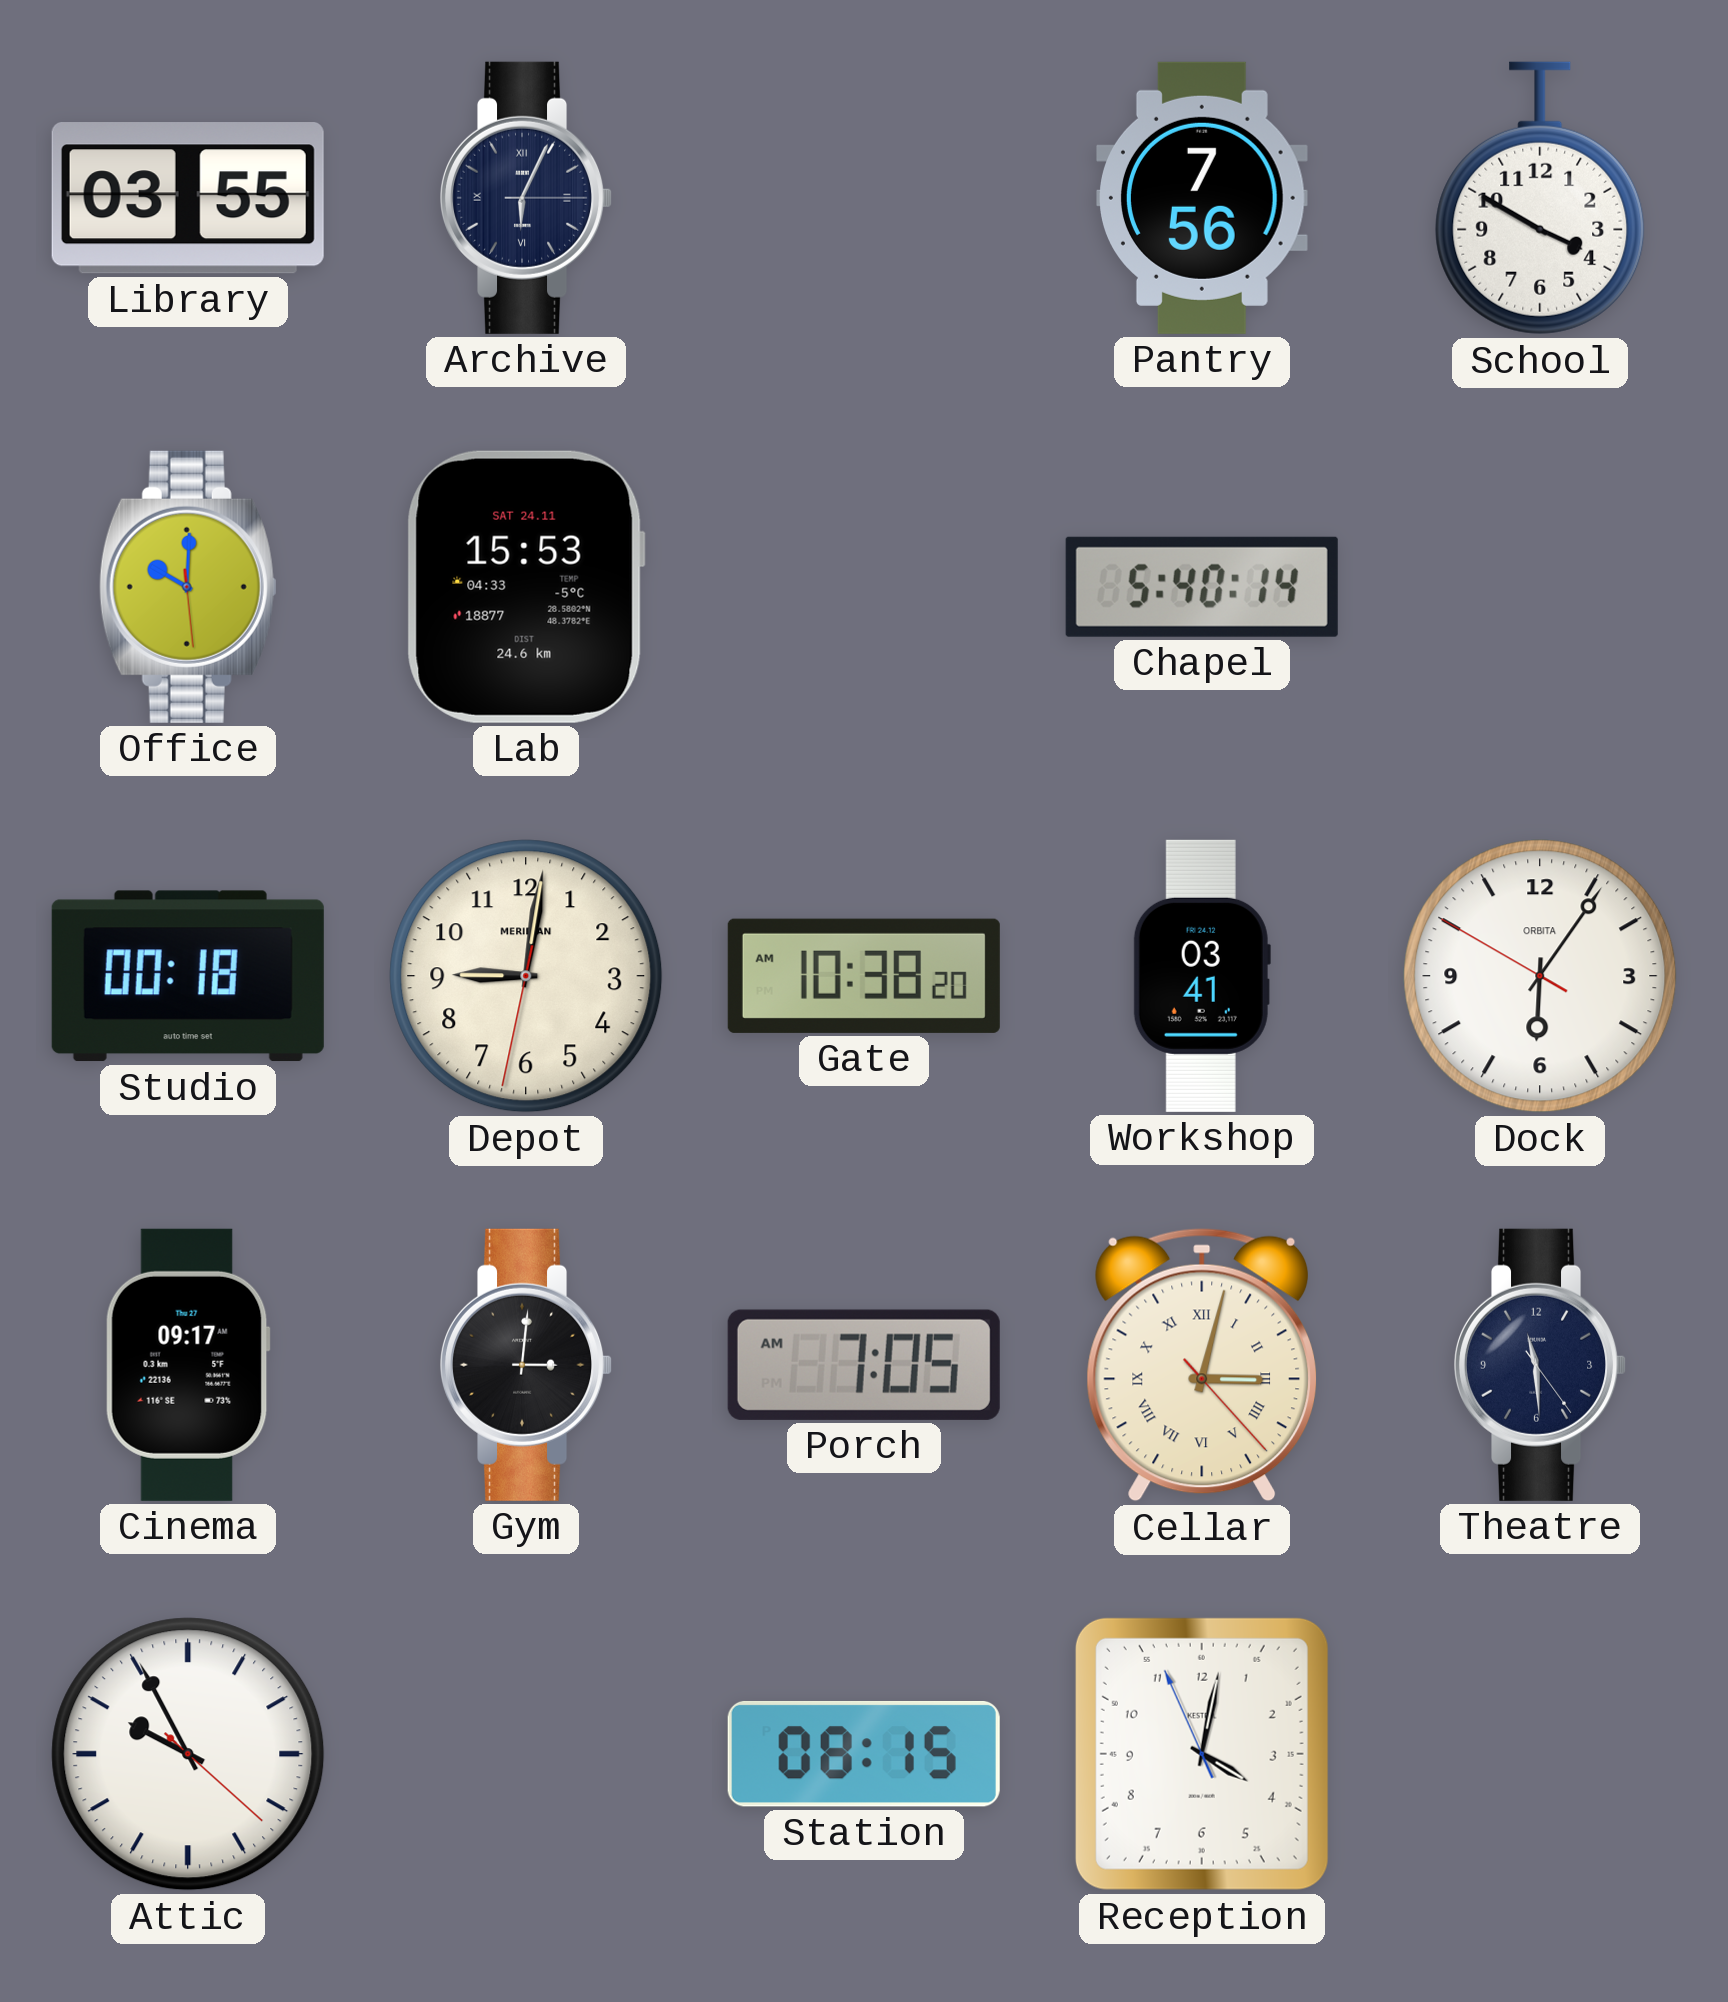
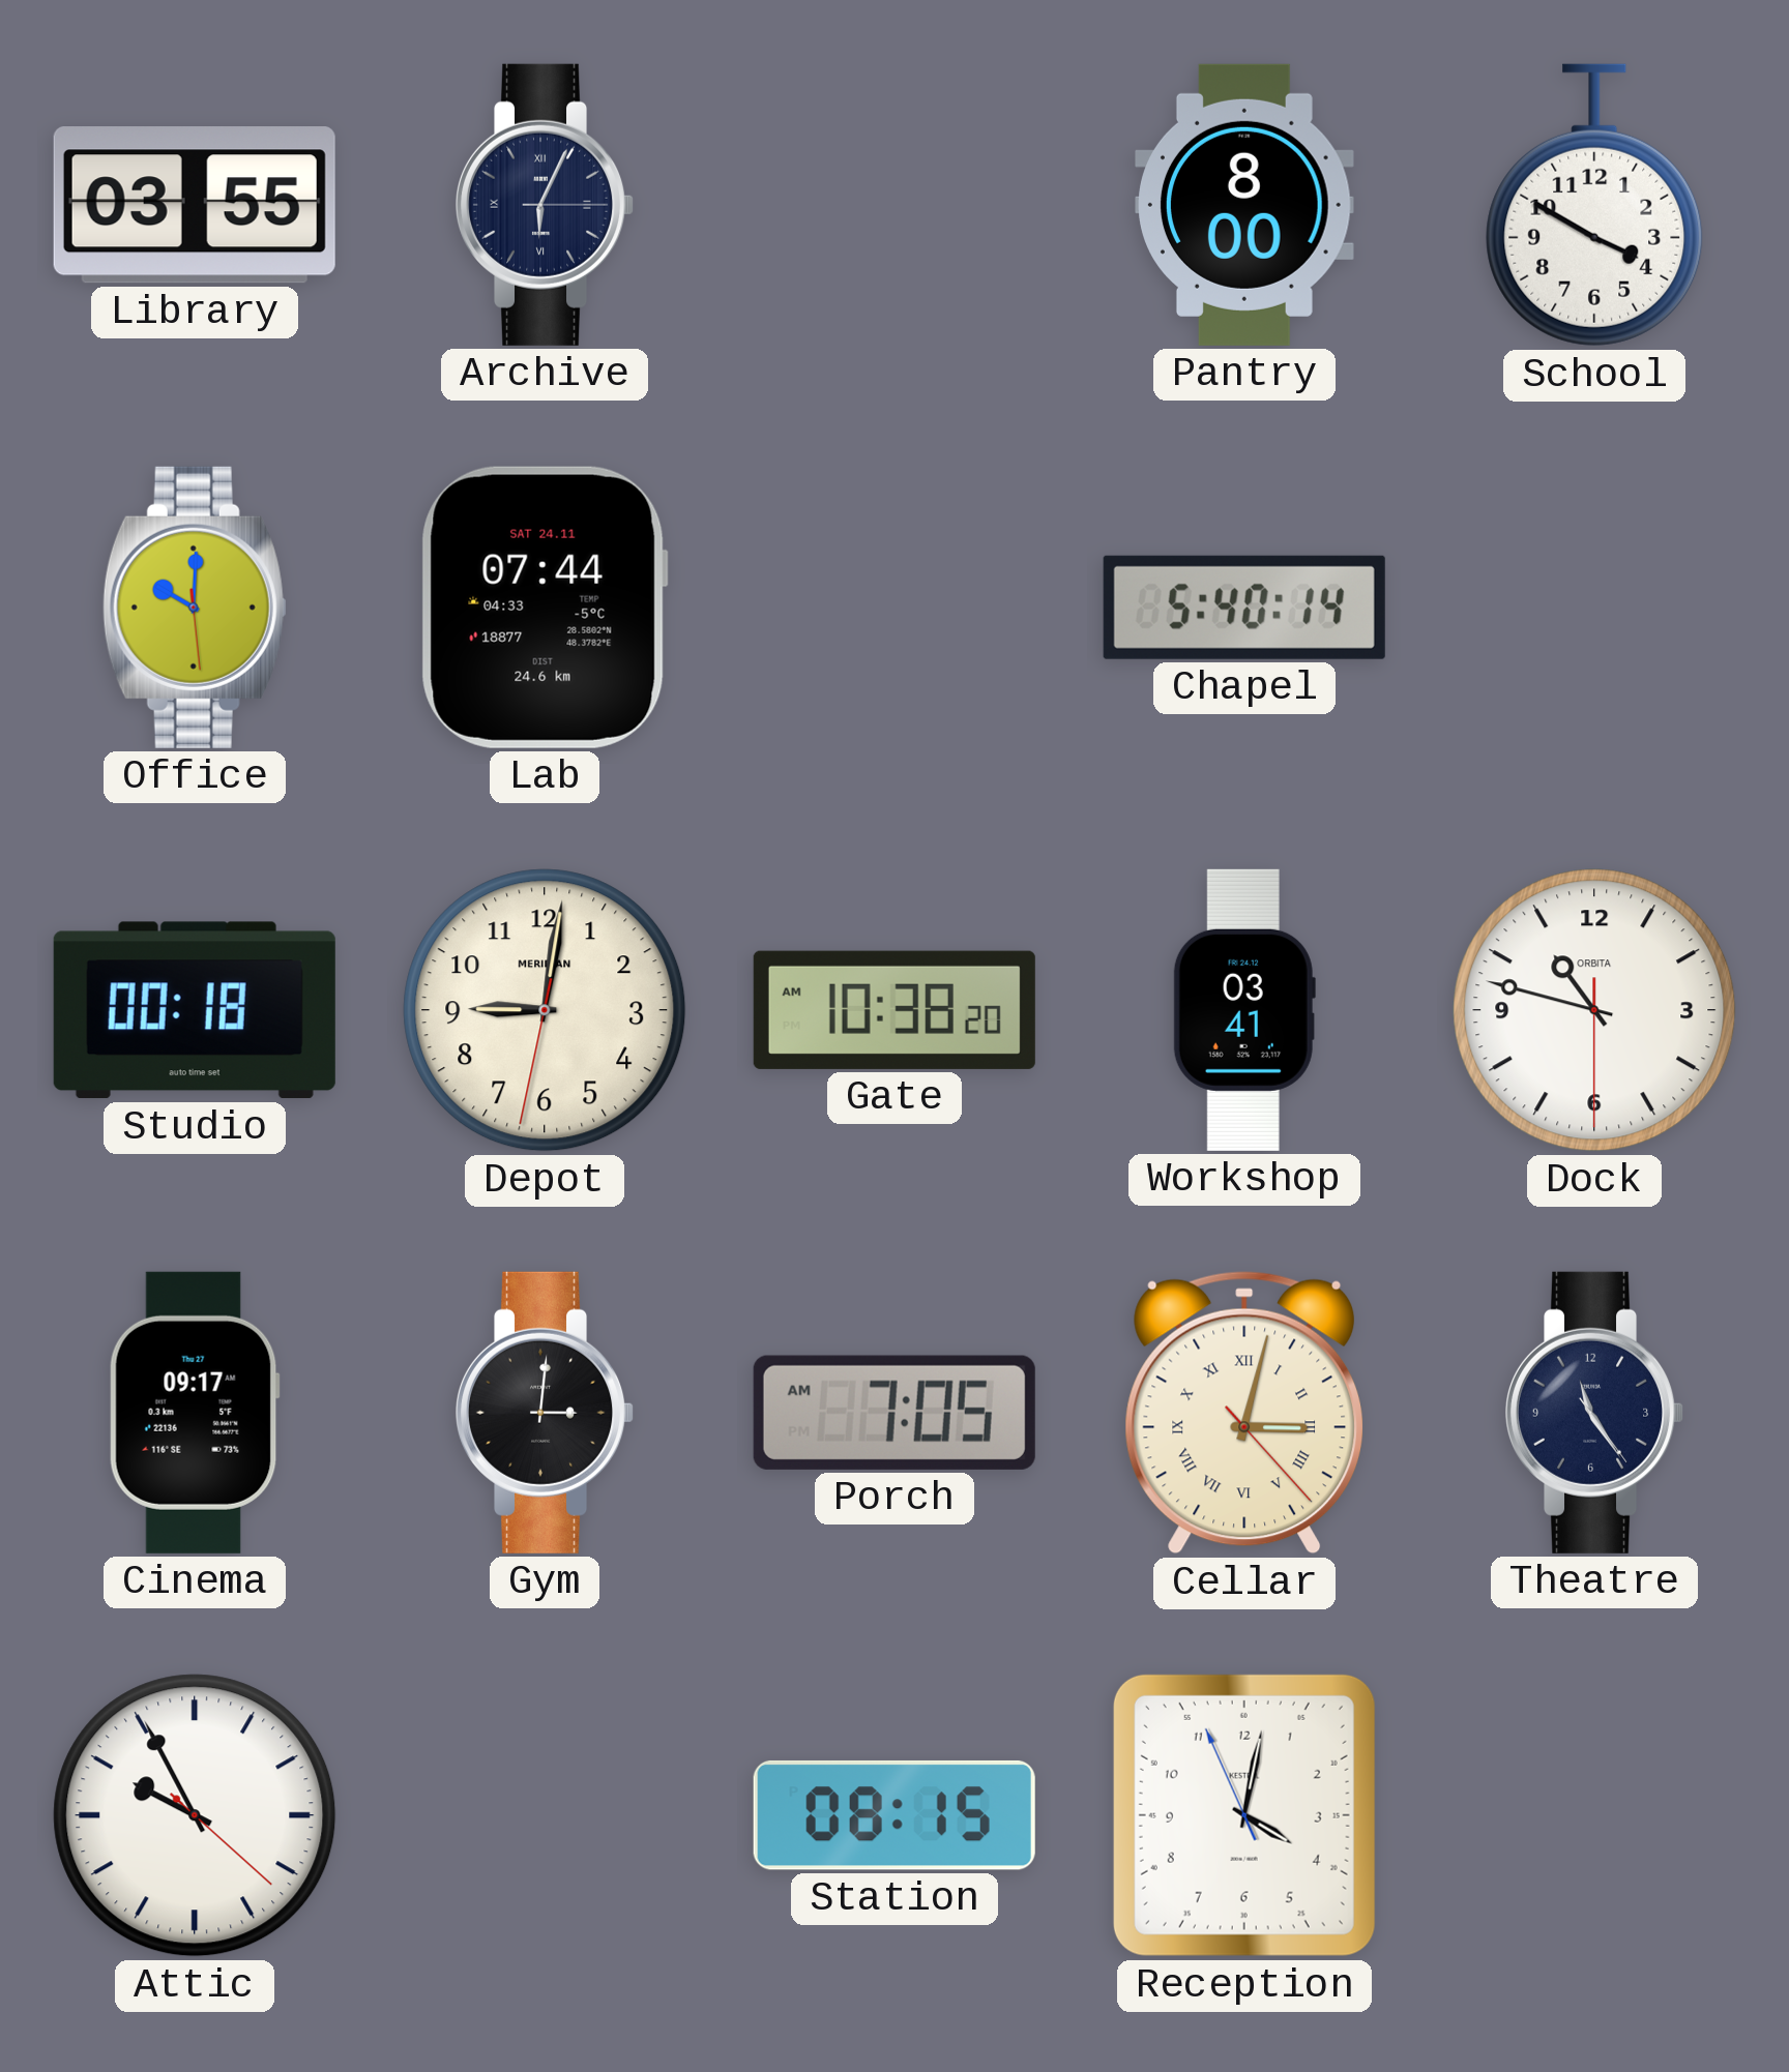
Pantry: 7:56 -> 8:00
Lab: 15:53 -> 07:44
Dock: 6:05 -> 10:47
Theatre: 11:29 -> 11:24
